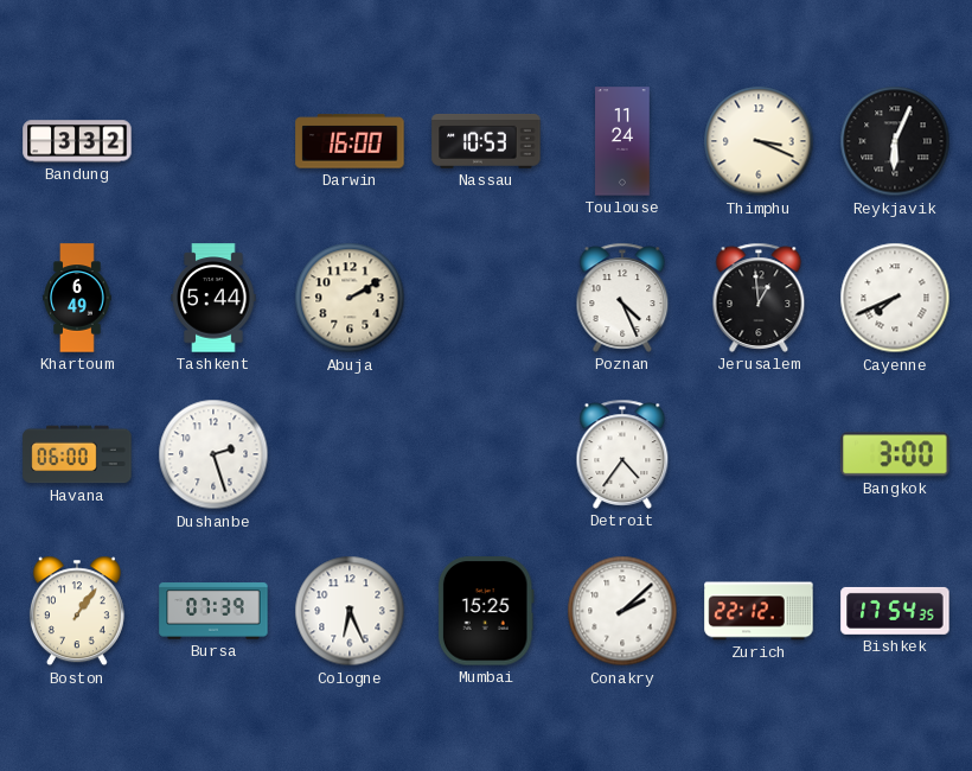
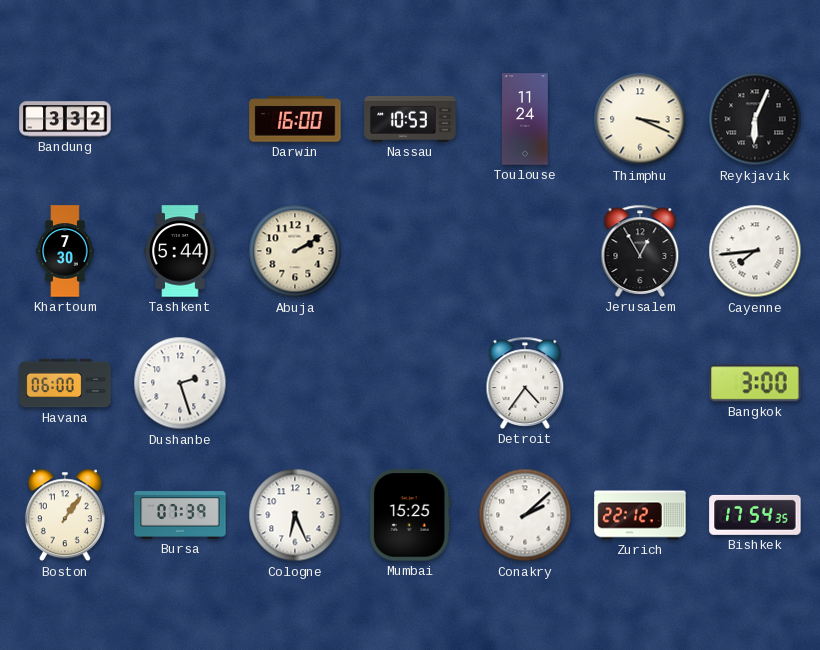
Khartoum: 6:49 -> 7:30
Poznan: 4:26 -> none
Jerusalem: 12:59 -> 12:55
Cayenne: 7:41 -> 7:44
